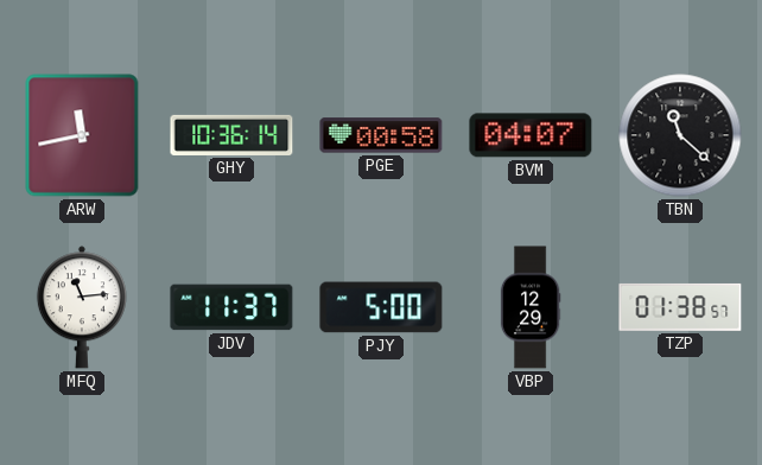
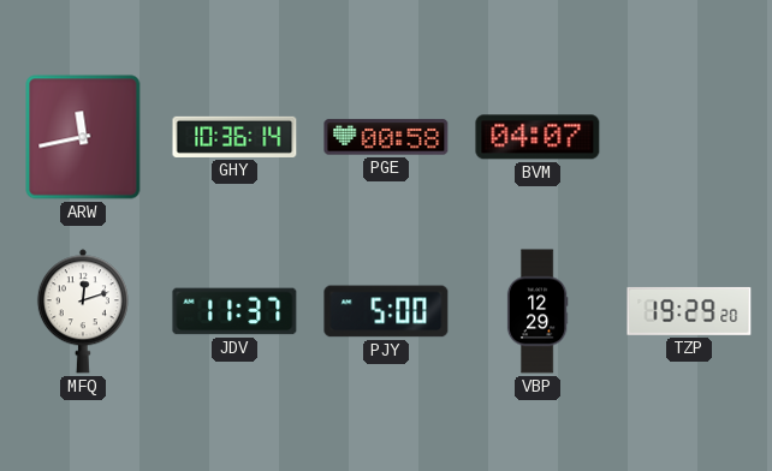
TBN: 11:22 -> none
MFQ: 11:14 -> 12:12
TZP: 01:38 -> 19:29
